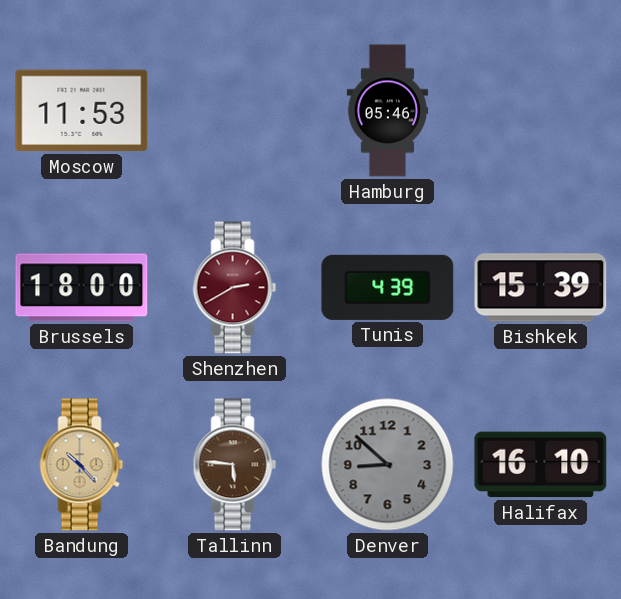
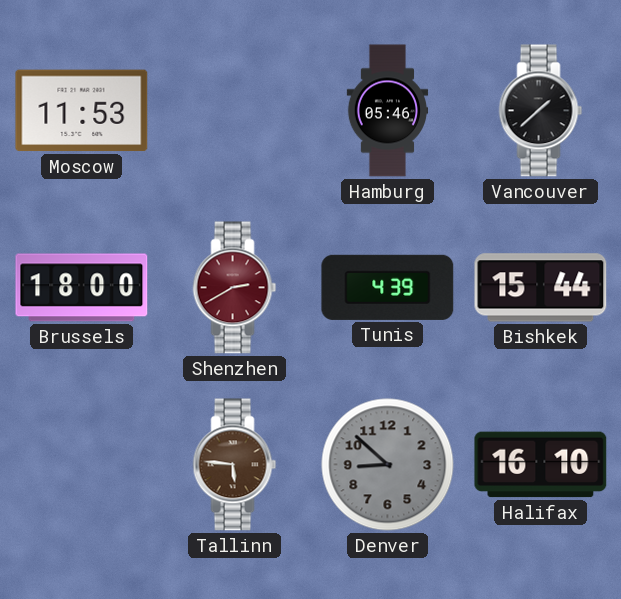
Vancouver: none -> 1:38
Bishkek: 15:39 -> 15:44
Bandung: 10:23 -> none
